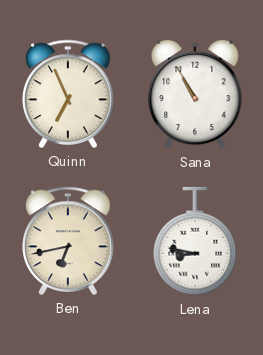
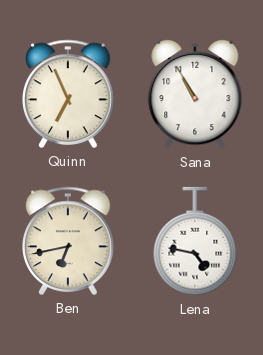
Lena: 8:47 -> 4:47
